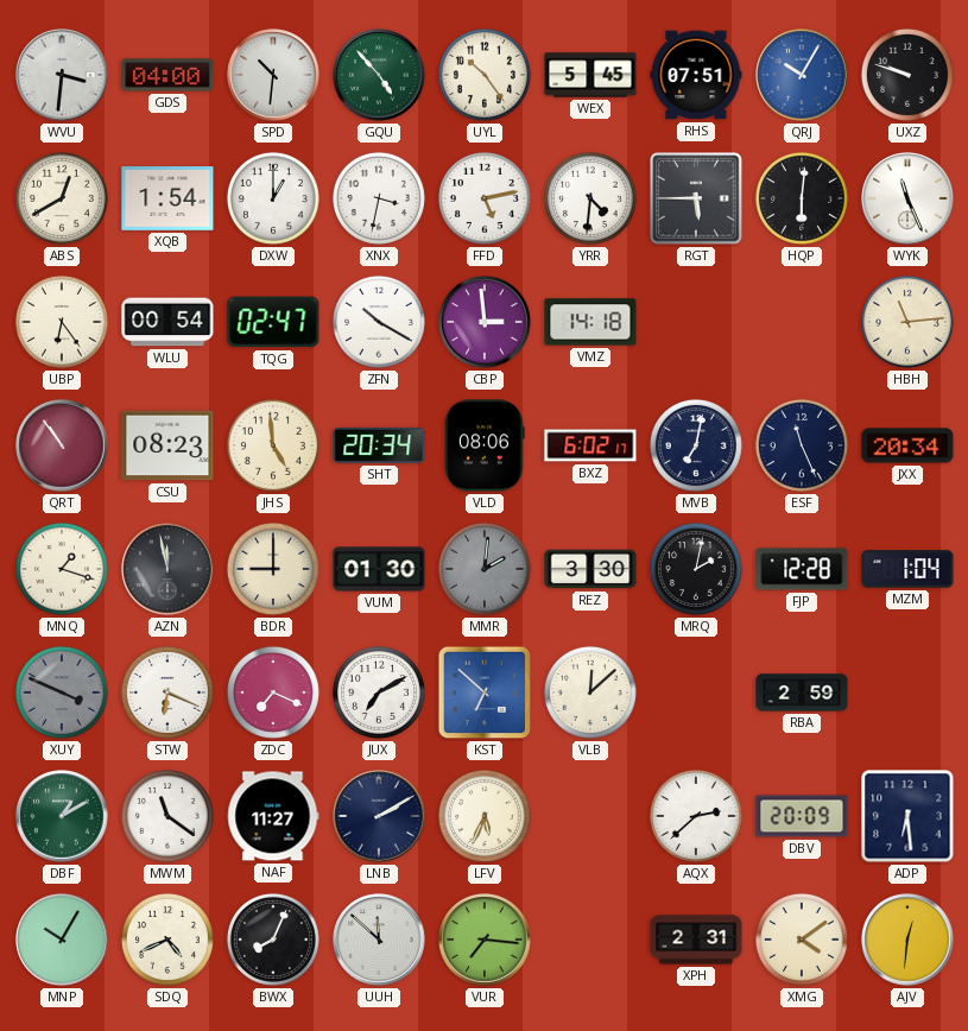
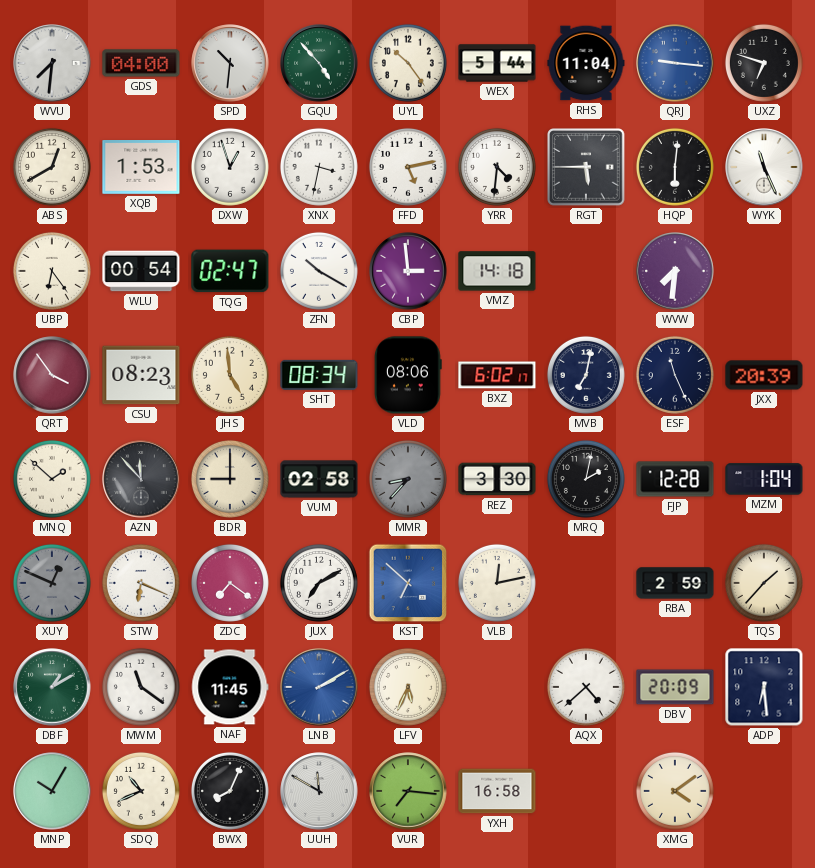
WVU: 3:31 -> 7:31
WEX: 5:45 -> 5:44
RHS: 07:51 -> 11:04
QRJ: 10:05 -> 9:16
UXZ: 9:48 -> 6:48
XQB: 1:54 -> 1:53
DXW: 1:00 -> 12:57
WVW: none -> 7:31
HBH: 11:14 -> none
QRT: 10:54 -> 3:54
SHT: 20:34 -> 08:34
JXX: 20:34 -> 20:39
MNQ: 1:18 -> 1:52
AZN: 11:58 -> 11:53
VUM: 01:30 -> 02:58
MMR: 2:01 -> 8:37
XUY: 3:49 -> 12:49
ZDC: 7:19 -> 7:21
VLB: 12:08 -> 12:13
TQS: none -> 1:37
NAF: 11:27 -> 11:45
LNB dial: navy -> blue
AQX: 2:38 -> 4:38
SDQ: 4:41 -> 10:41
UUH: 11:52 -> 11:50
YXH: none -> 16:58
XPH: 2:31 -> none
AJV: 12:31 -> none
